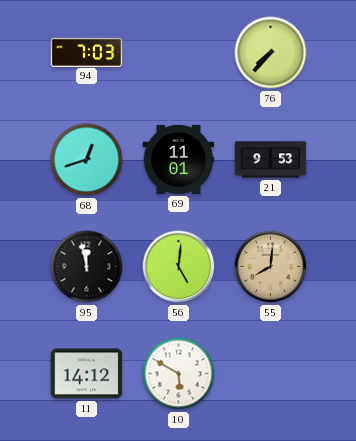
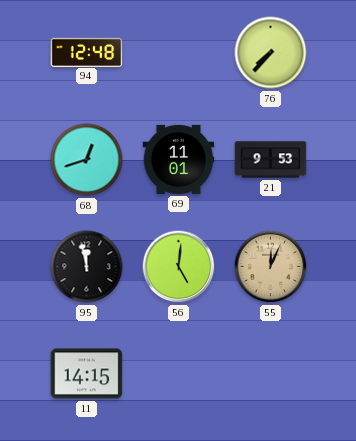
94: 7:03 -> 12:48
55: 8:01 -> 12:04
11: 14:12 -> 14:15
10: 5:50 -> none
